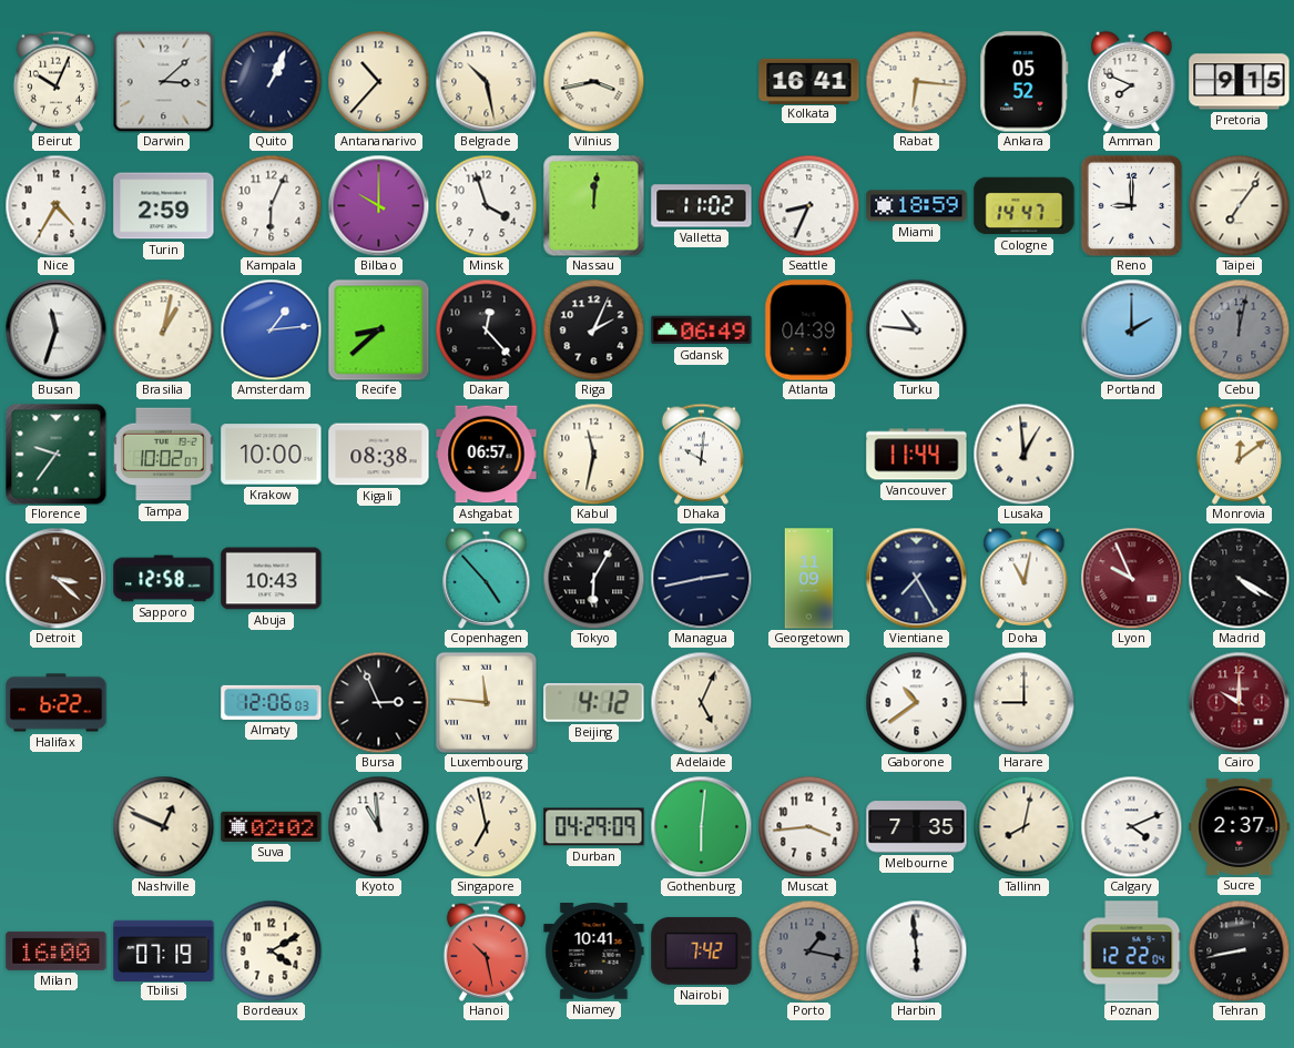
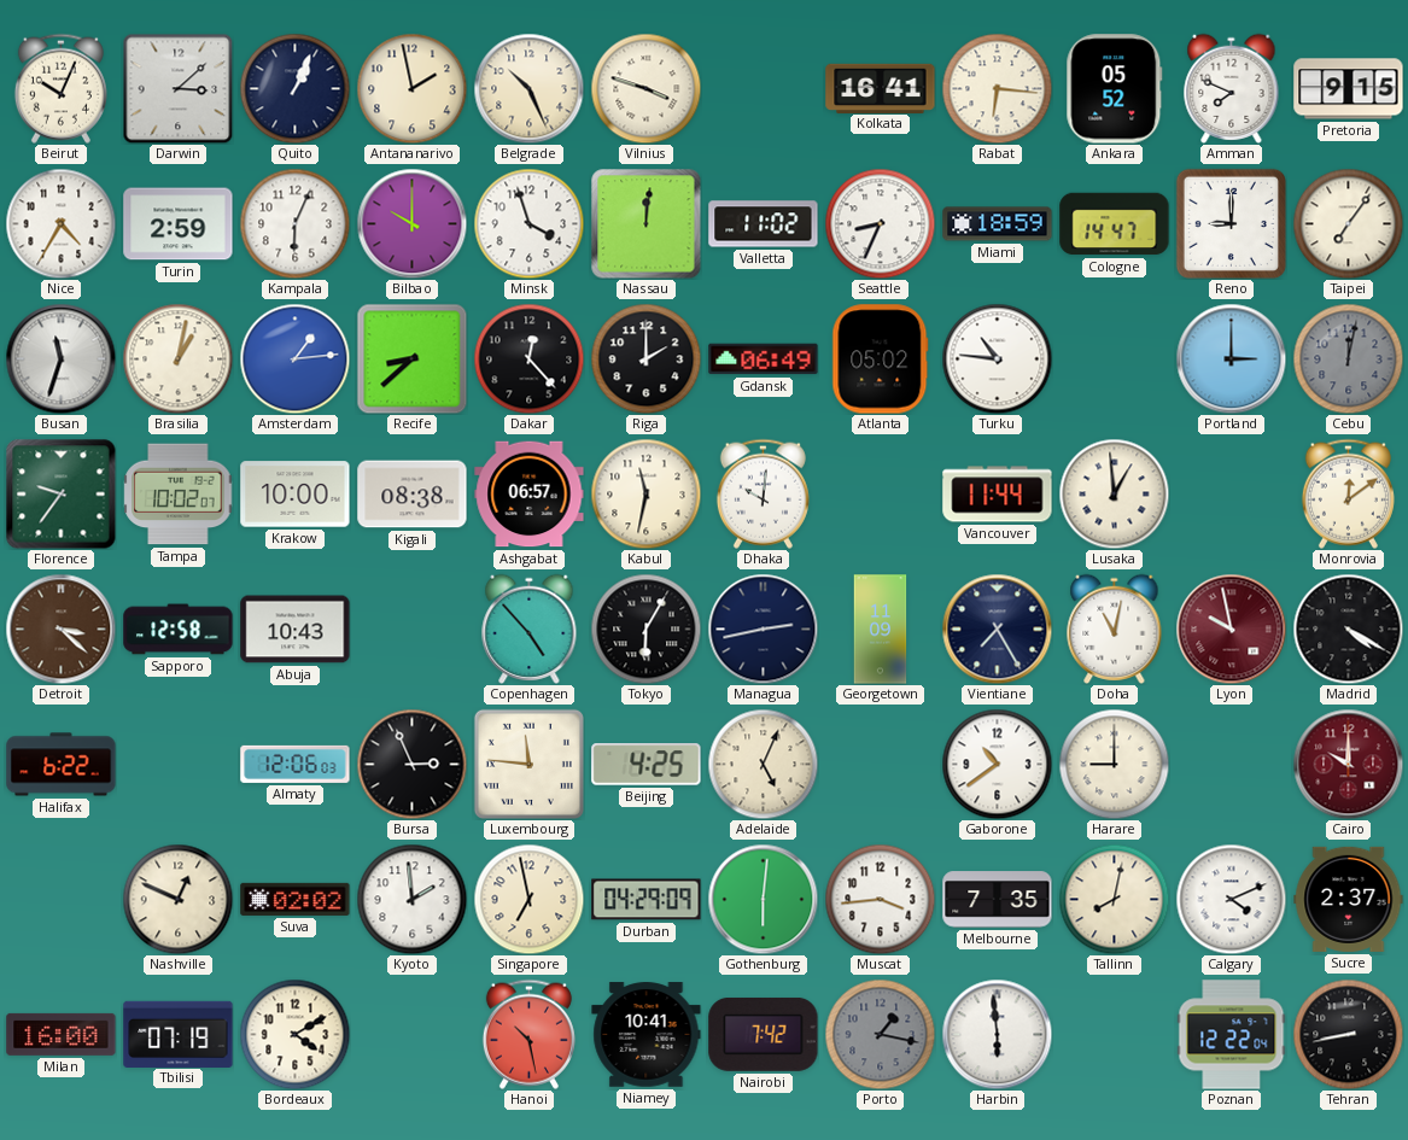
Antananarivo: 10:37 -> 1:58
Belgrade: 10:28 -> 10:26
Vilnius: 3:43 -> 3:48
Riga: 2:04 -> 2:00
Atlanta: 04:39 -> 05:02
Portland: 2:00 -> 3:00
Lyon: 9:56 -> 9:58
Beijing: 4:12 -> 4:25
Kyoto: 10:59 -> 1:59
